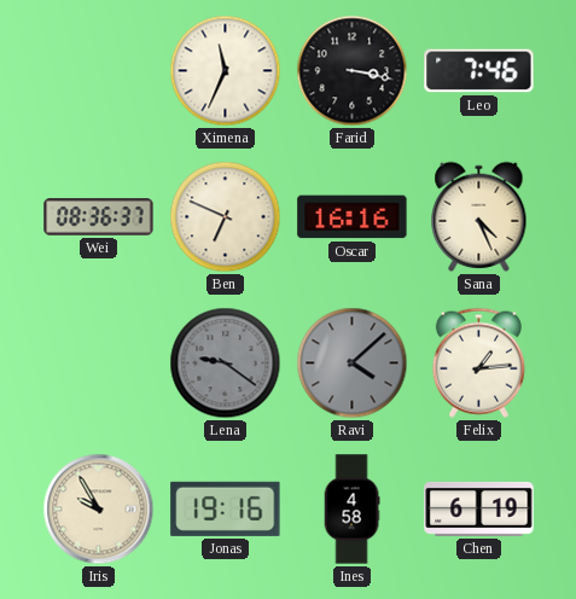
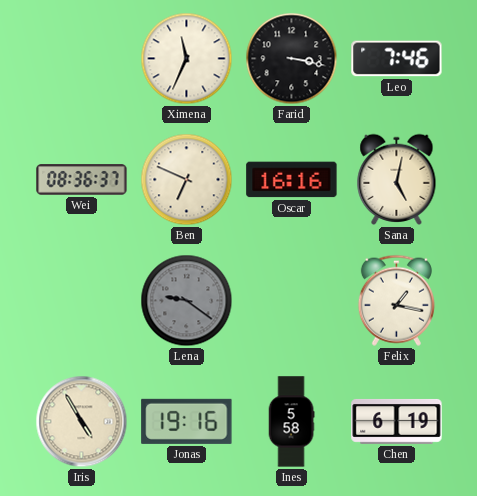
Sana: 4:26 -> 5:02
Ravi: 4:08 -> none
Felix: 1:14 -> 1:17
Iris: 9:55 -> 4:55
Ines: 4:58 -> 5:58
